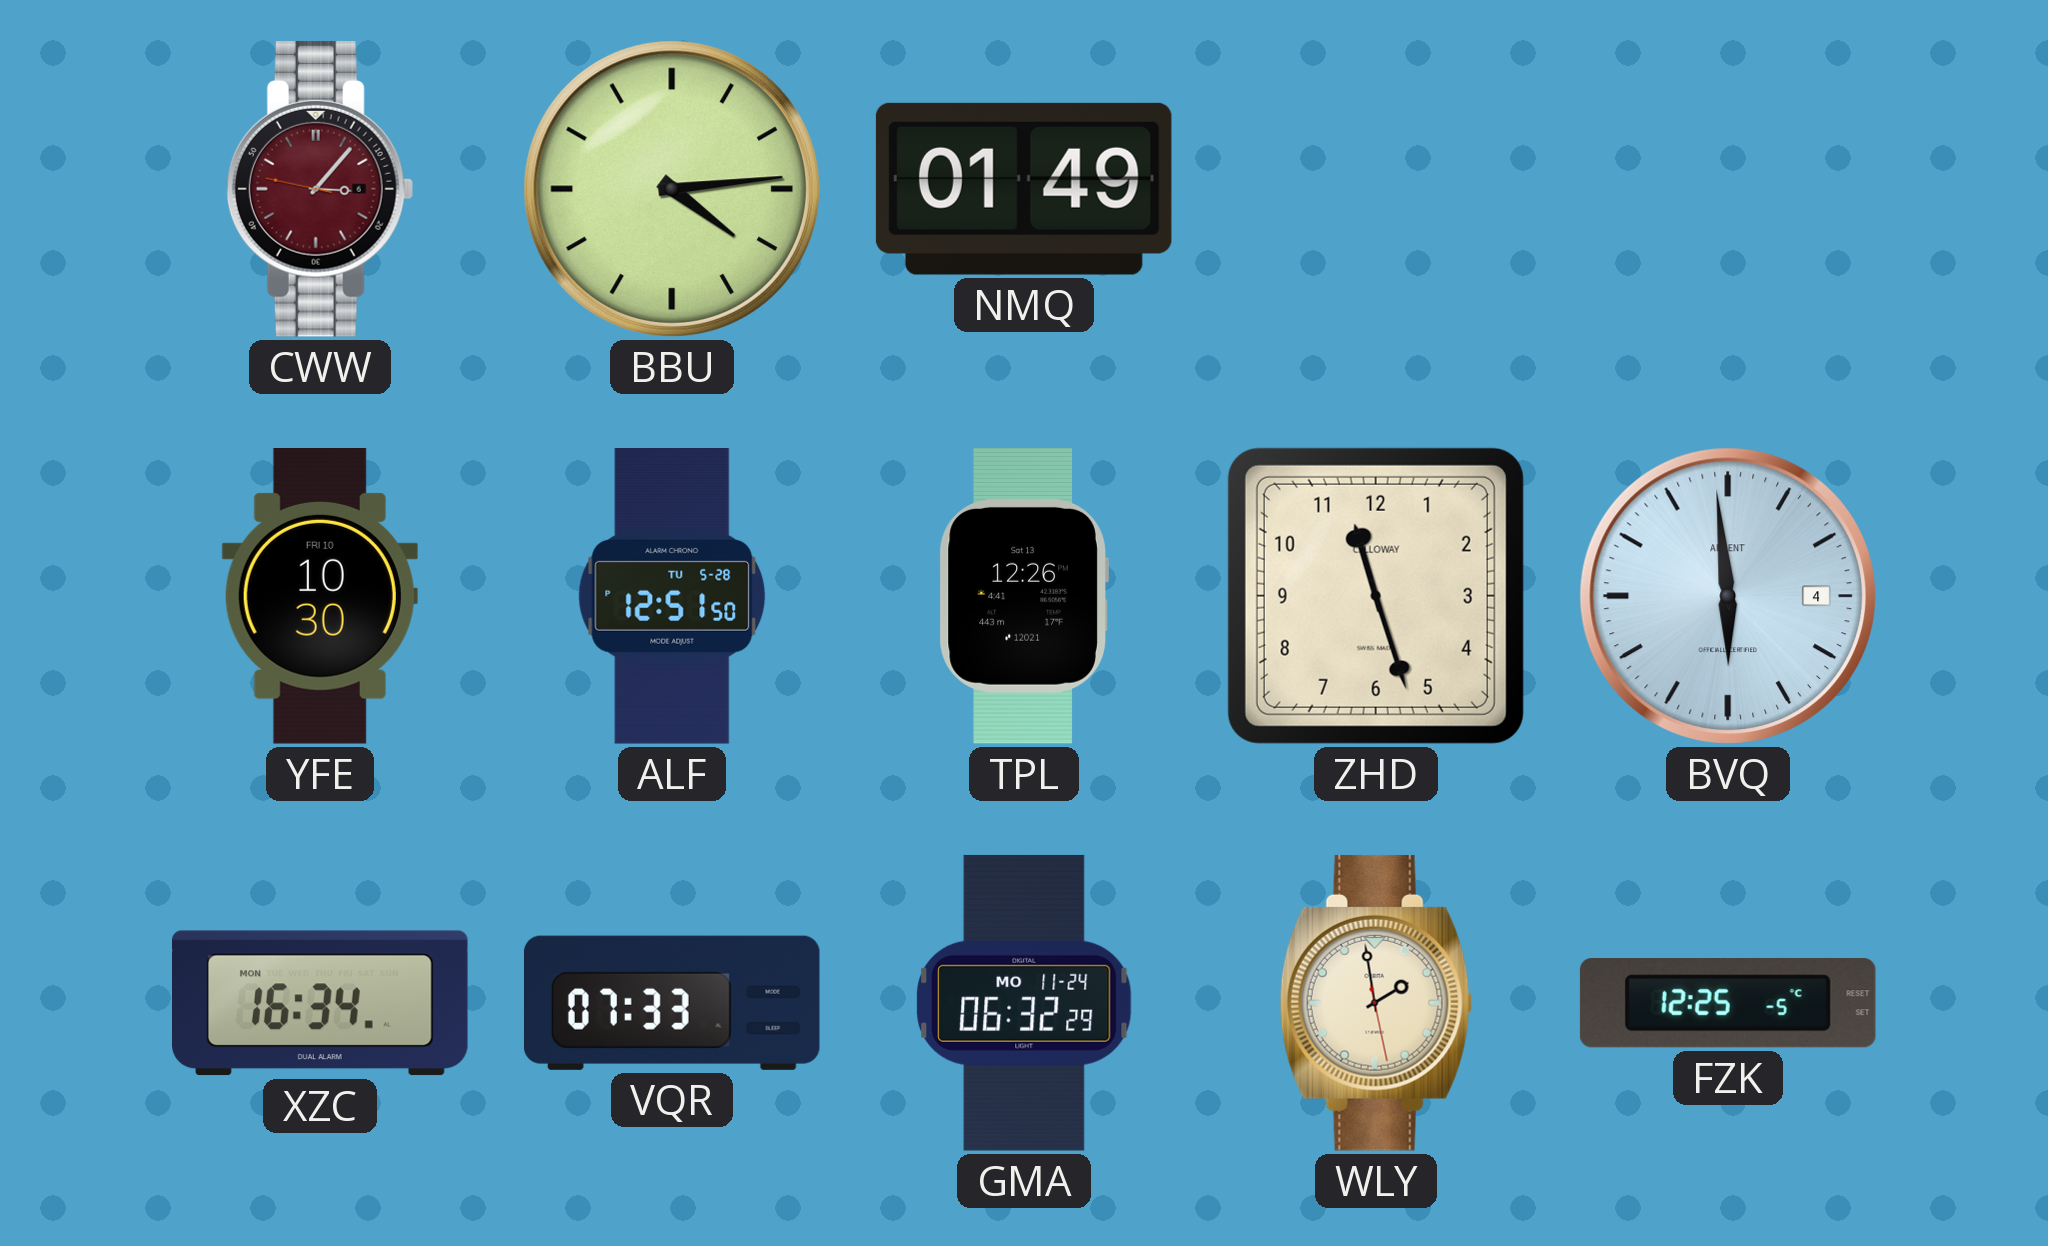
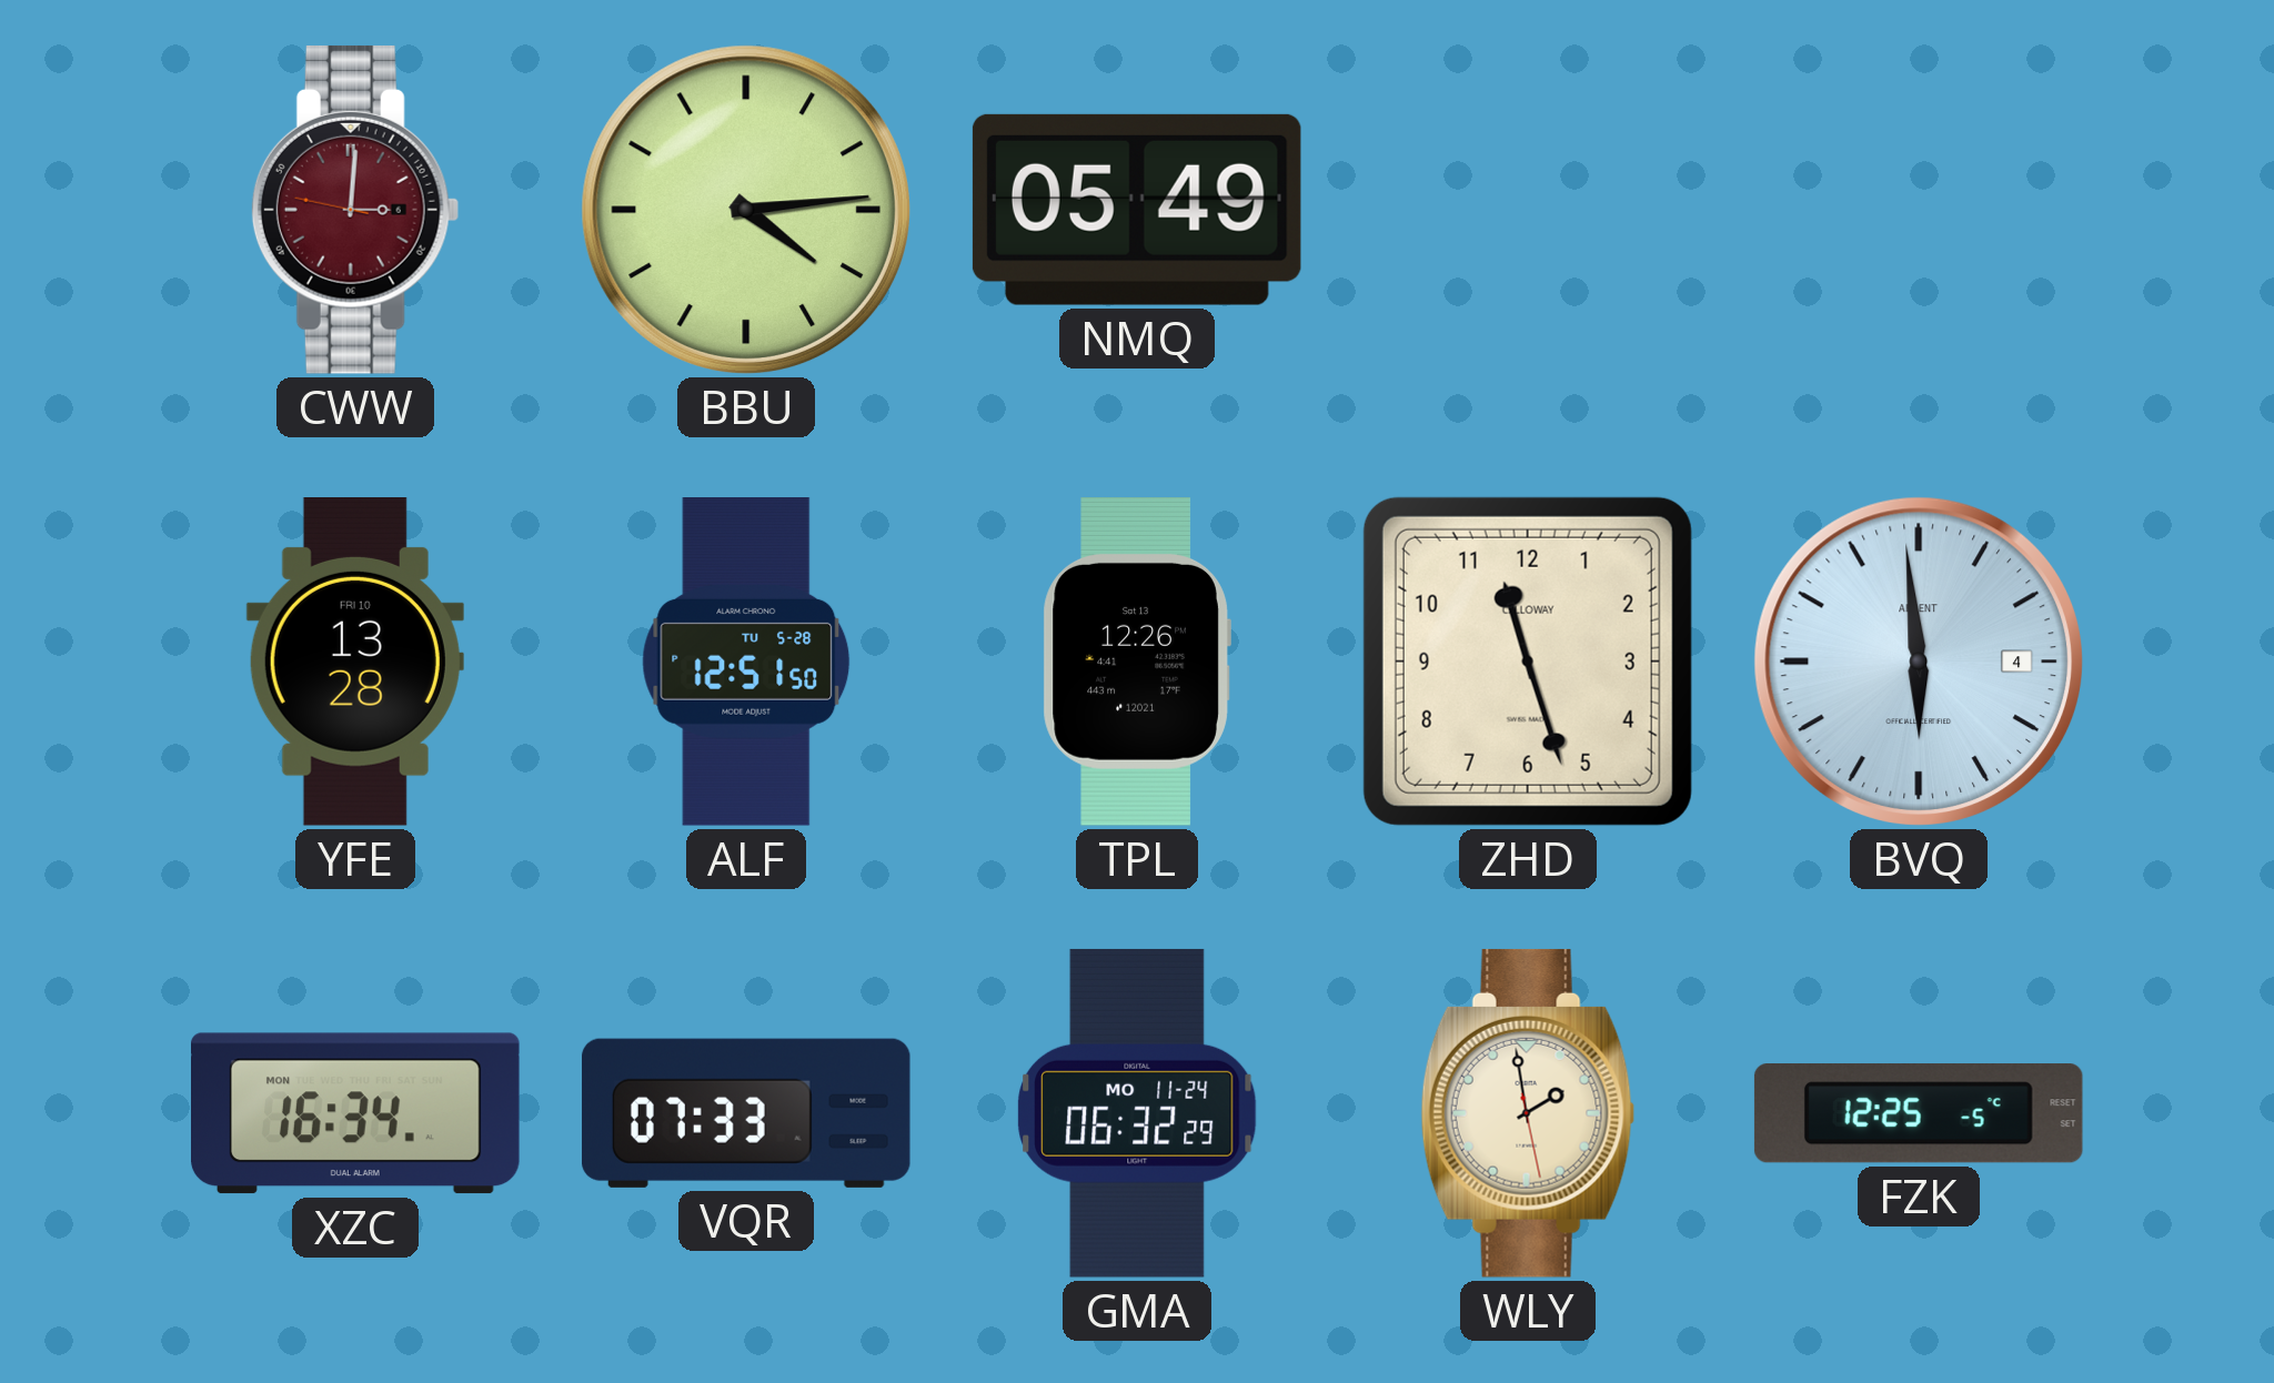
CWW: 3:06 -> 3:00
NMQ: 01:49 -> 05:49
YFE: 10:30 -> 13:28
